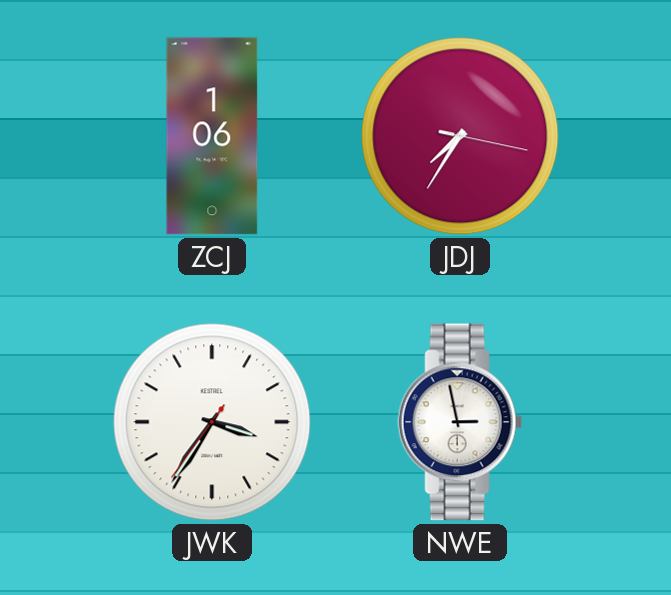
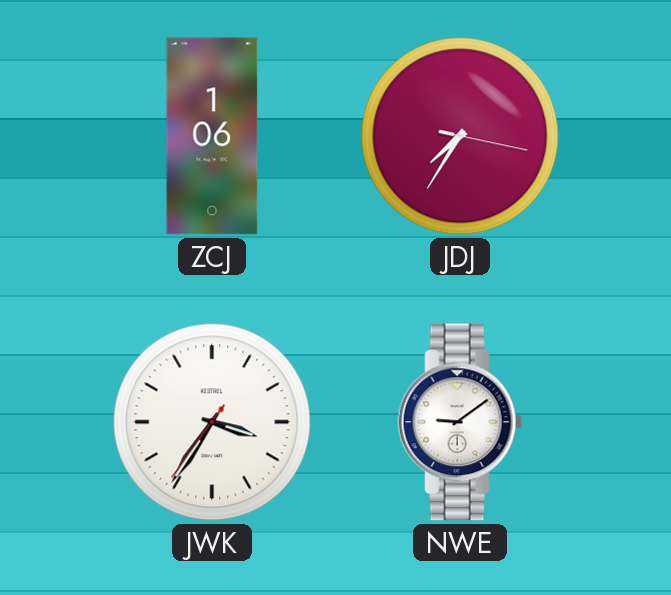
NWE: 2:58 -> 9:09
